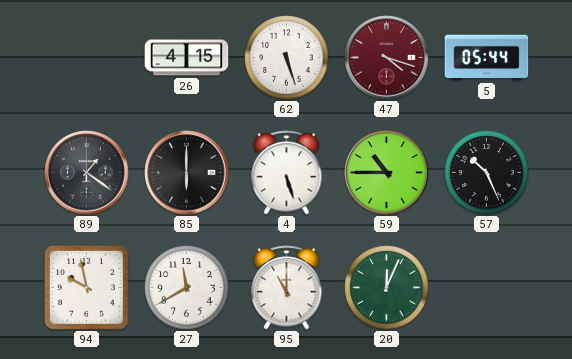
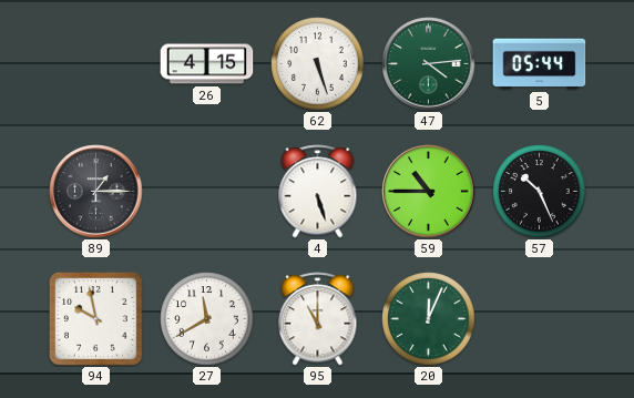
47: 4:18 -> 4:14
47 dial: burgundy -> green
89: 1:21 -> 1:15
85: 6:00 -> none
